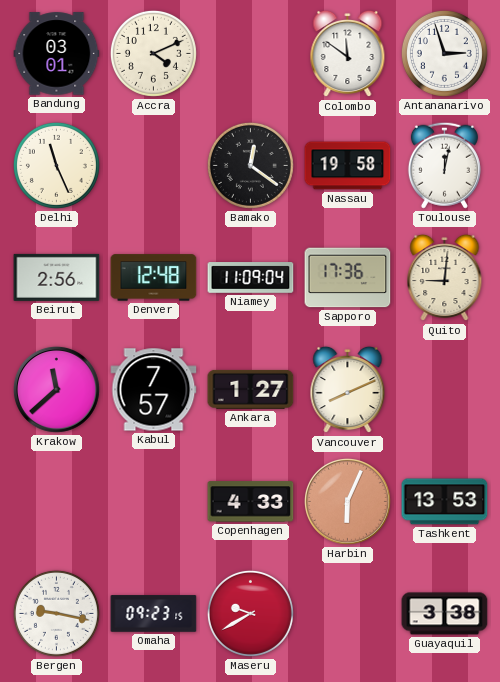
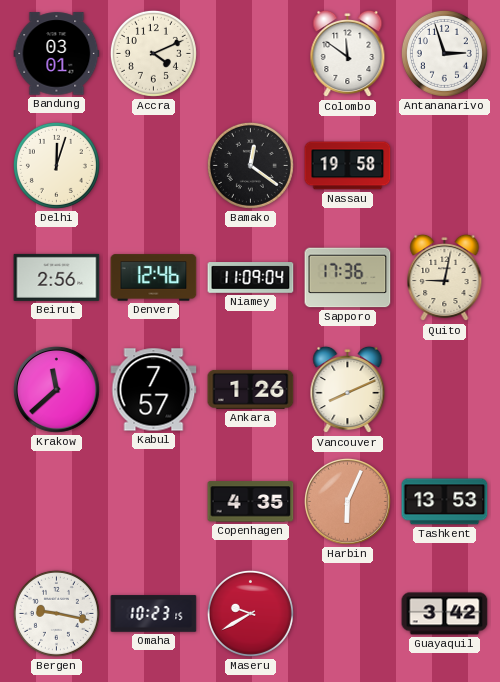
Delhi: 11:26 -> 12:03
Toulouse: 12:02 -> none
Denver: 12:48 -> 12:46
Quito: 9:01 -> 9:02
Ankara: 1:27 -> 1:26
Copenhagen: 4:33 -> 4:35
Omaha: 09:23 -> 10:23
Guayaquil: 3:38 -> 3:42
